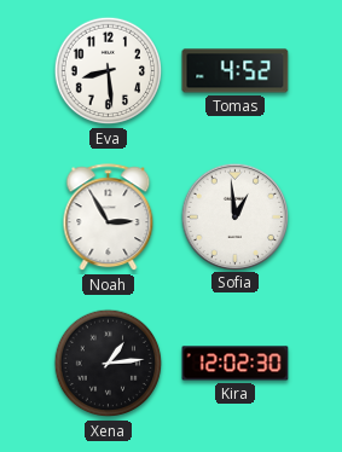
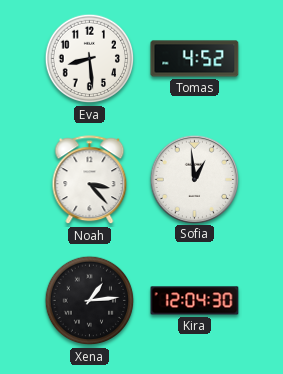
Noah: 2:55 -> 3:23
Kira: 12:02 -> 12:04
